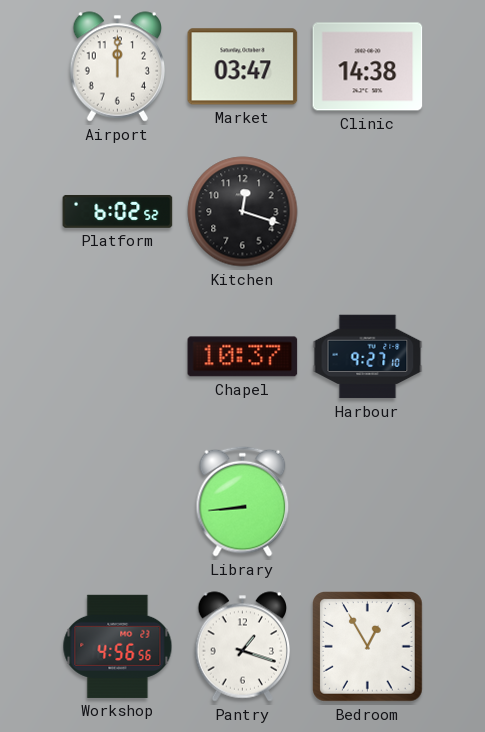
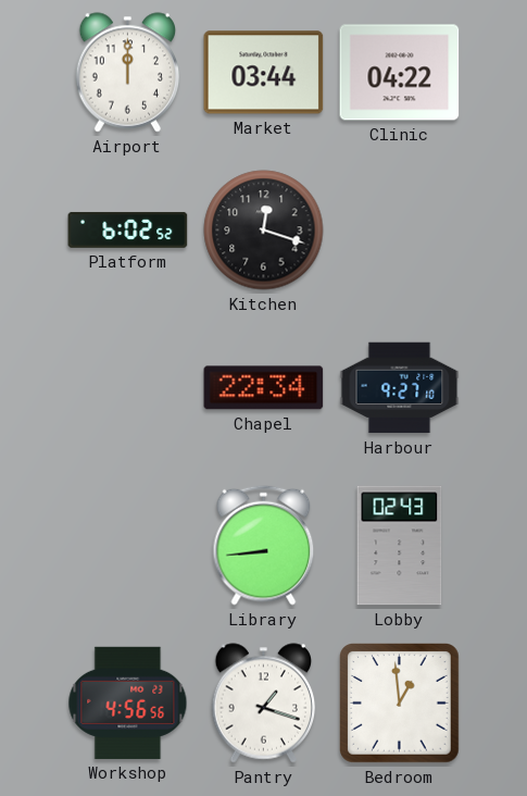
Market: 03:47 -> 03:44
Clinic: 14:38 -> 04:22
Chapel: 10:37 -> 22:34
Lobby: none -> 02:43
Bedroom: 12:55 -> 12:59
